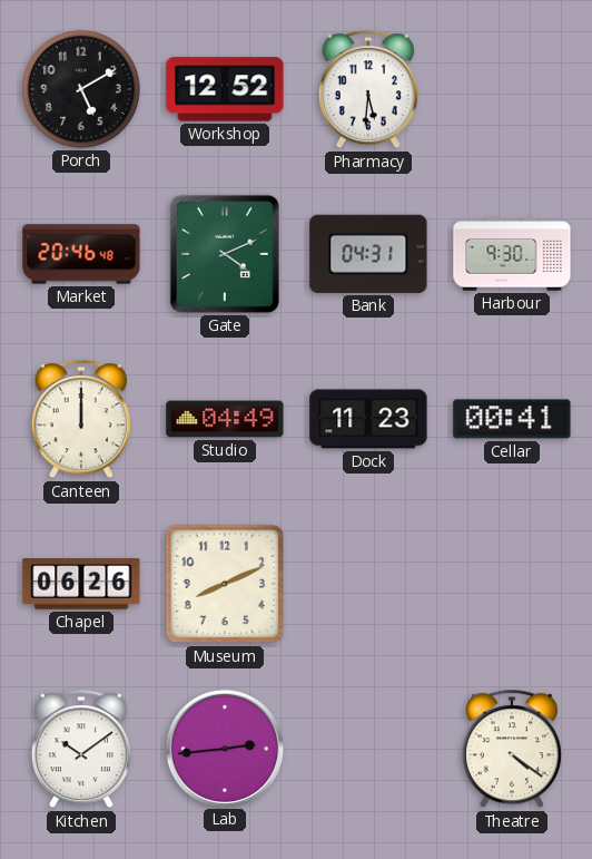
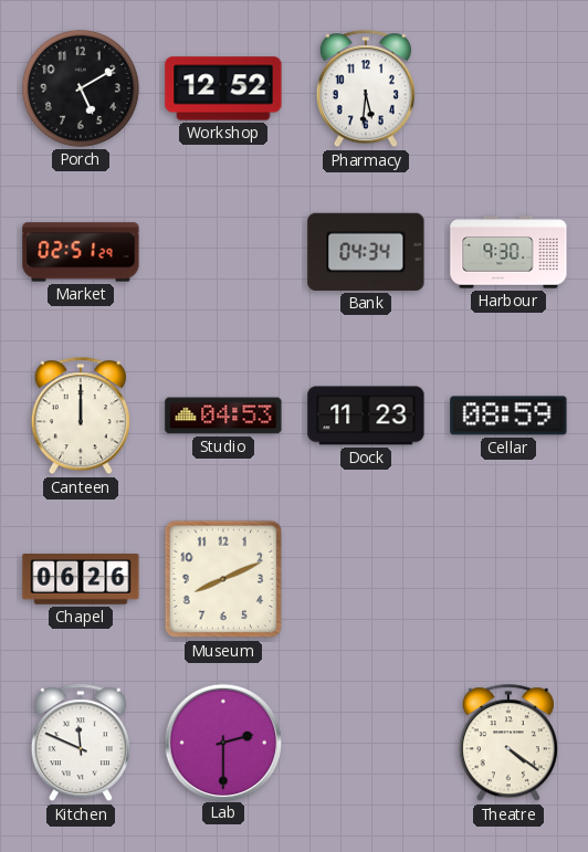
Market: 20:46 -> 02:51
Gate: 4:11 -> none
Bank: 04:31 -> 04:34
Studio: 04:49 -> 04:53
Cellar: 00:41 -> 08:59
Kitchen: 10:09 -> 11:49
Lab: 2:44 -> 2:30
